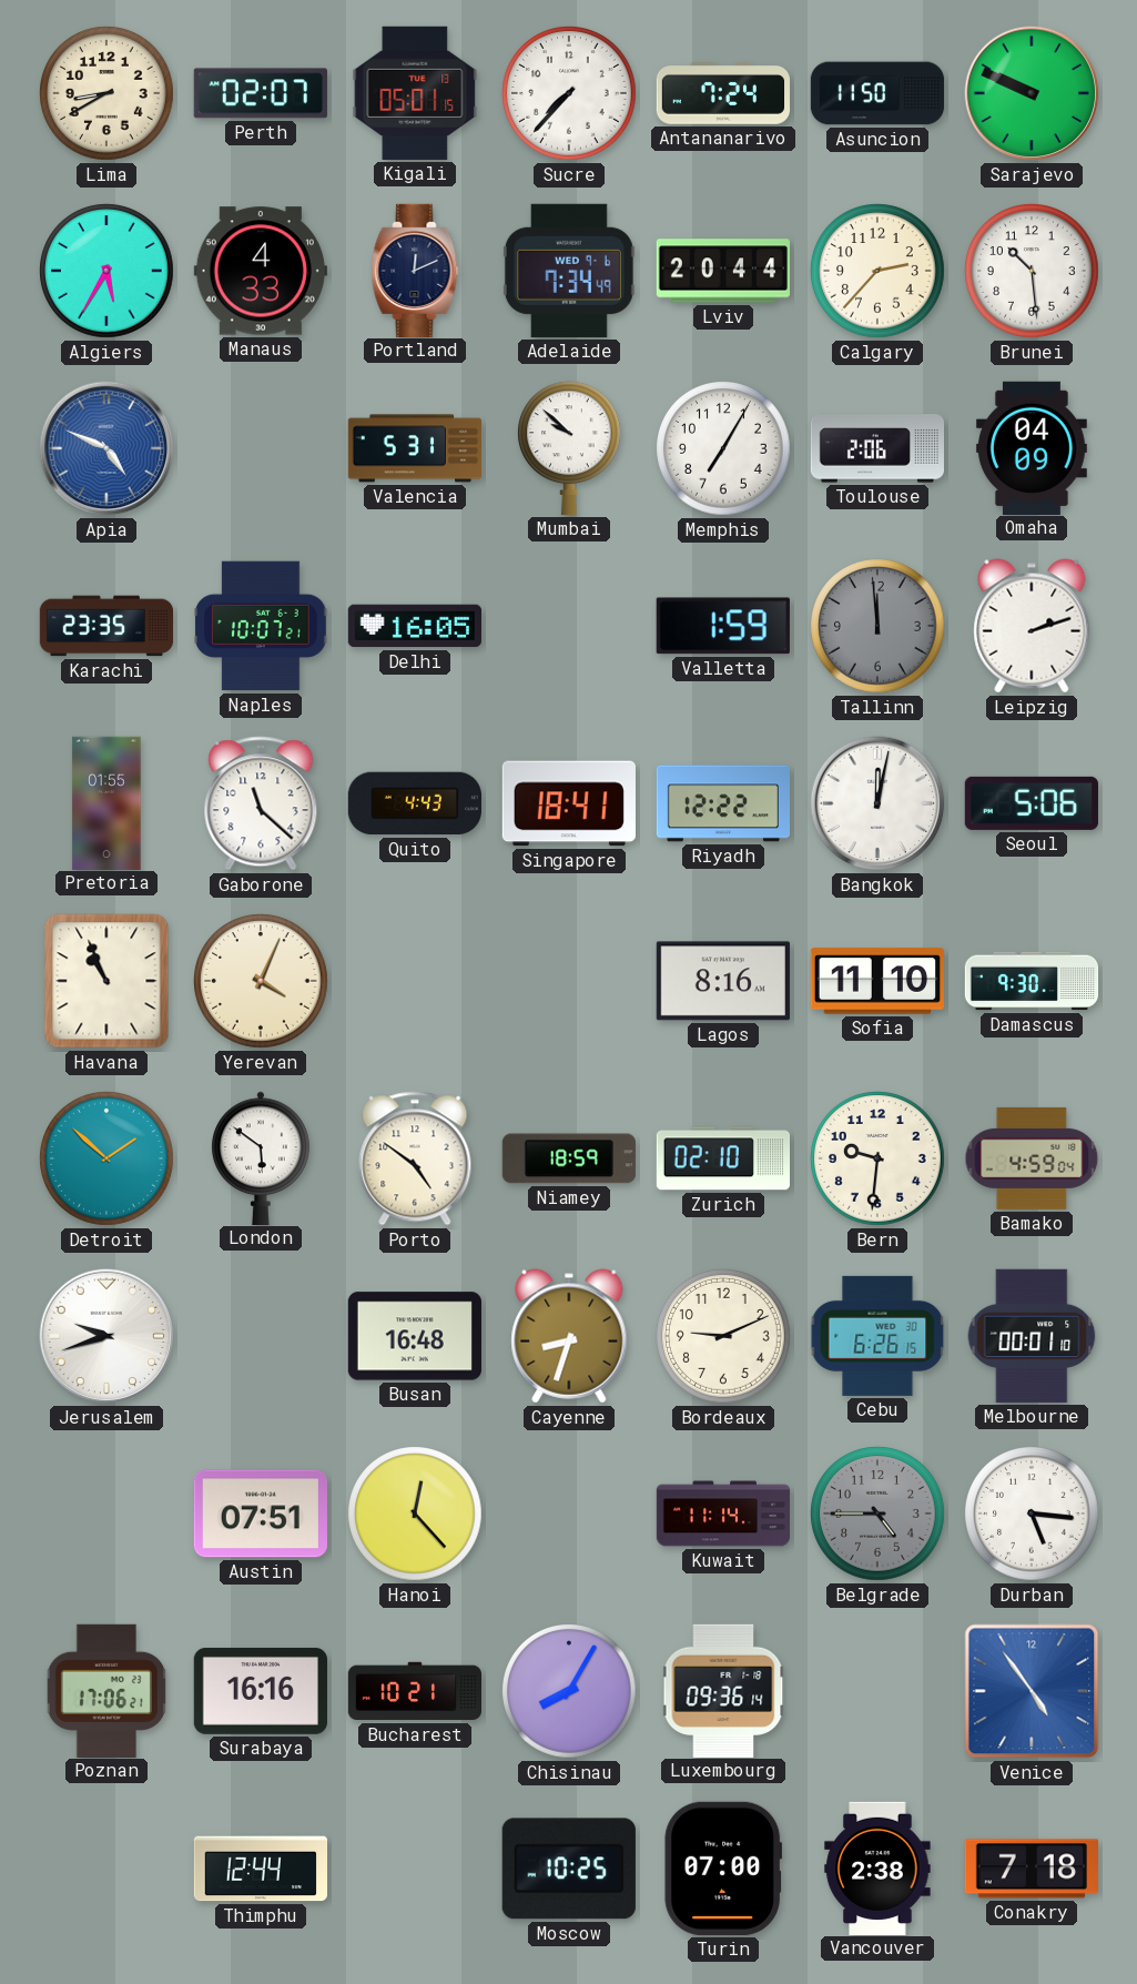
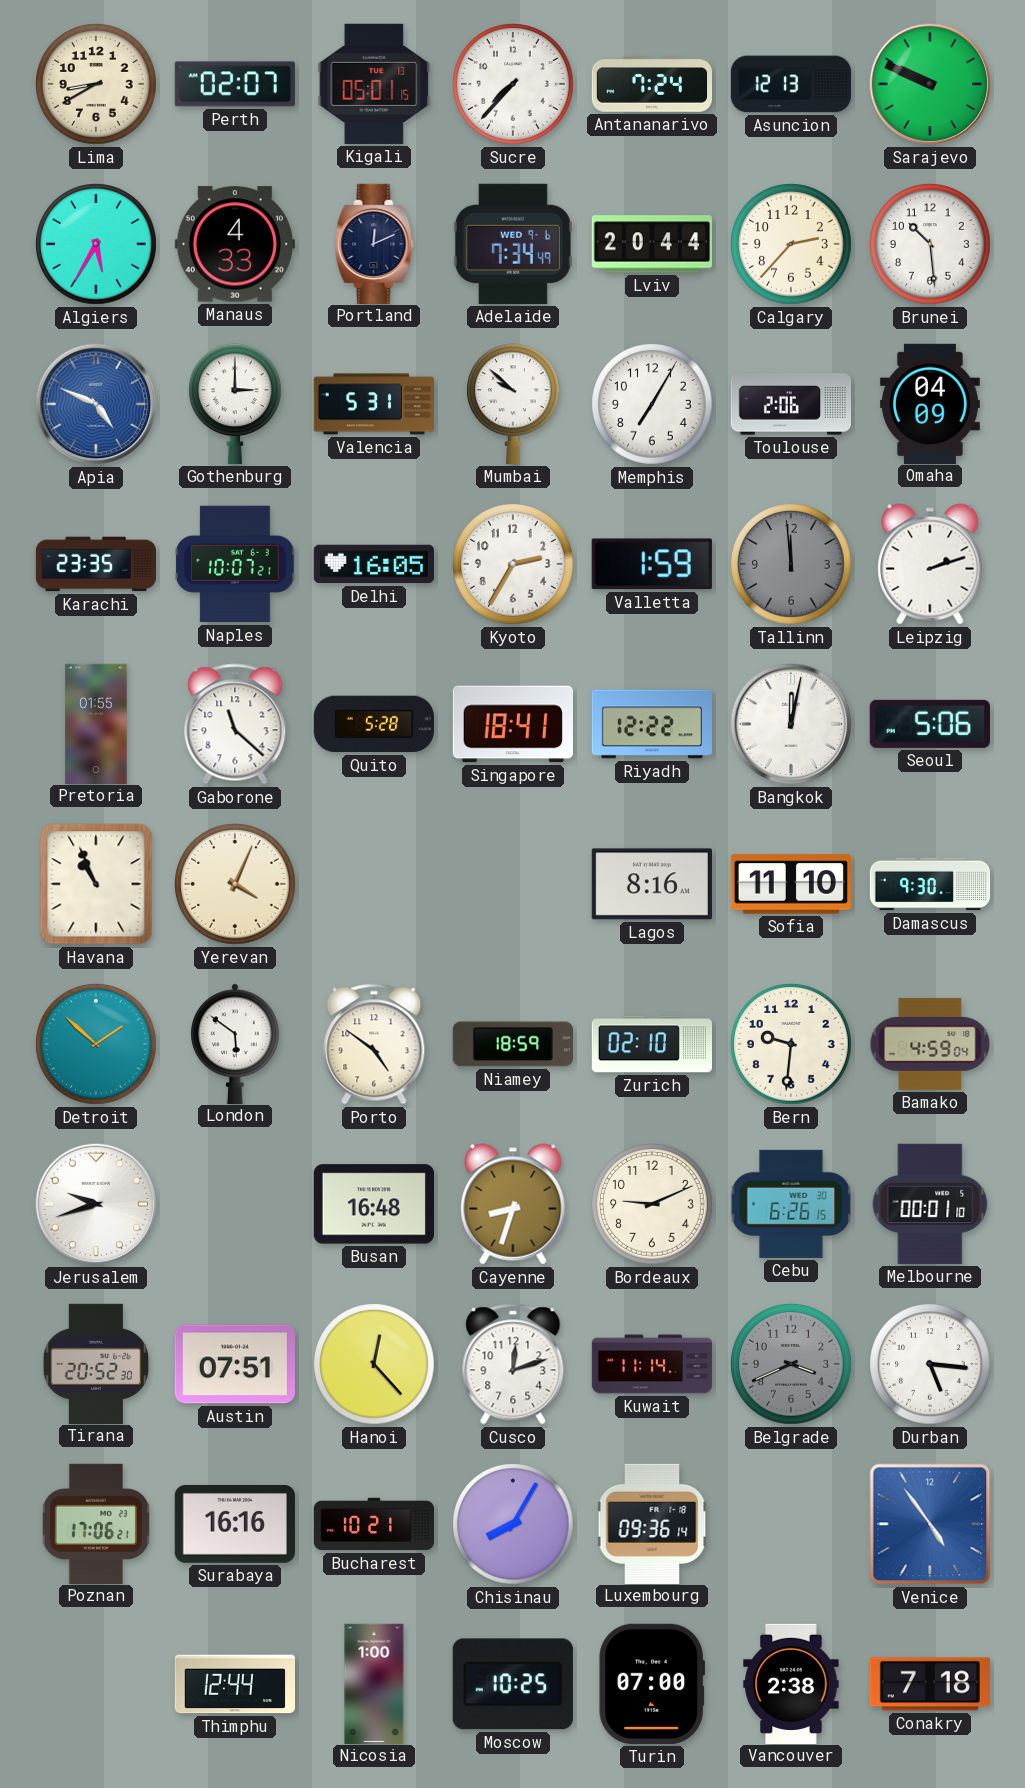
Asuncion: 11:50 -> 12:13
Gothenburg: none -> 3:00
Kyoto: none -> 2:35
Quito: 4:43 -> 5:28
Tirana: none -> 20:52
Cusco: none -> 12:12
Belgrade: 4:45 -> 3:41
Nicosia: none -> 1:00
